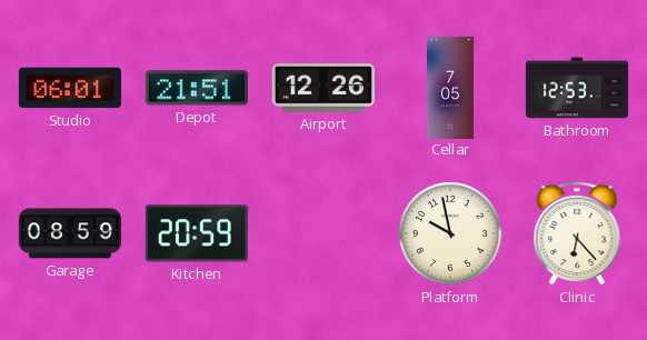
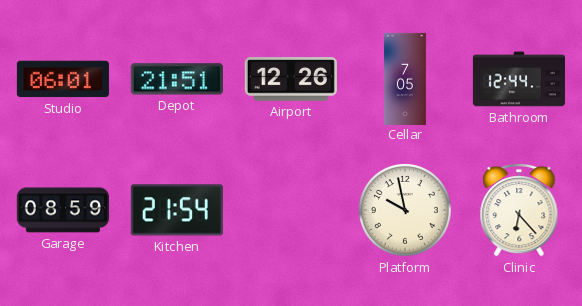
Bathroom: 12:53 -> 12:44
Kitchen: 20:59 -> 21:54
